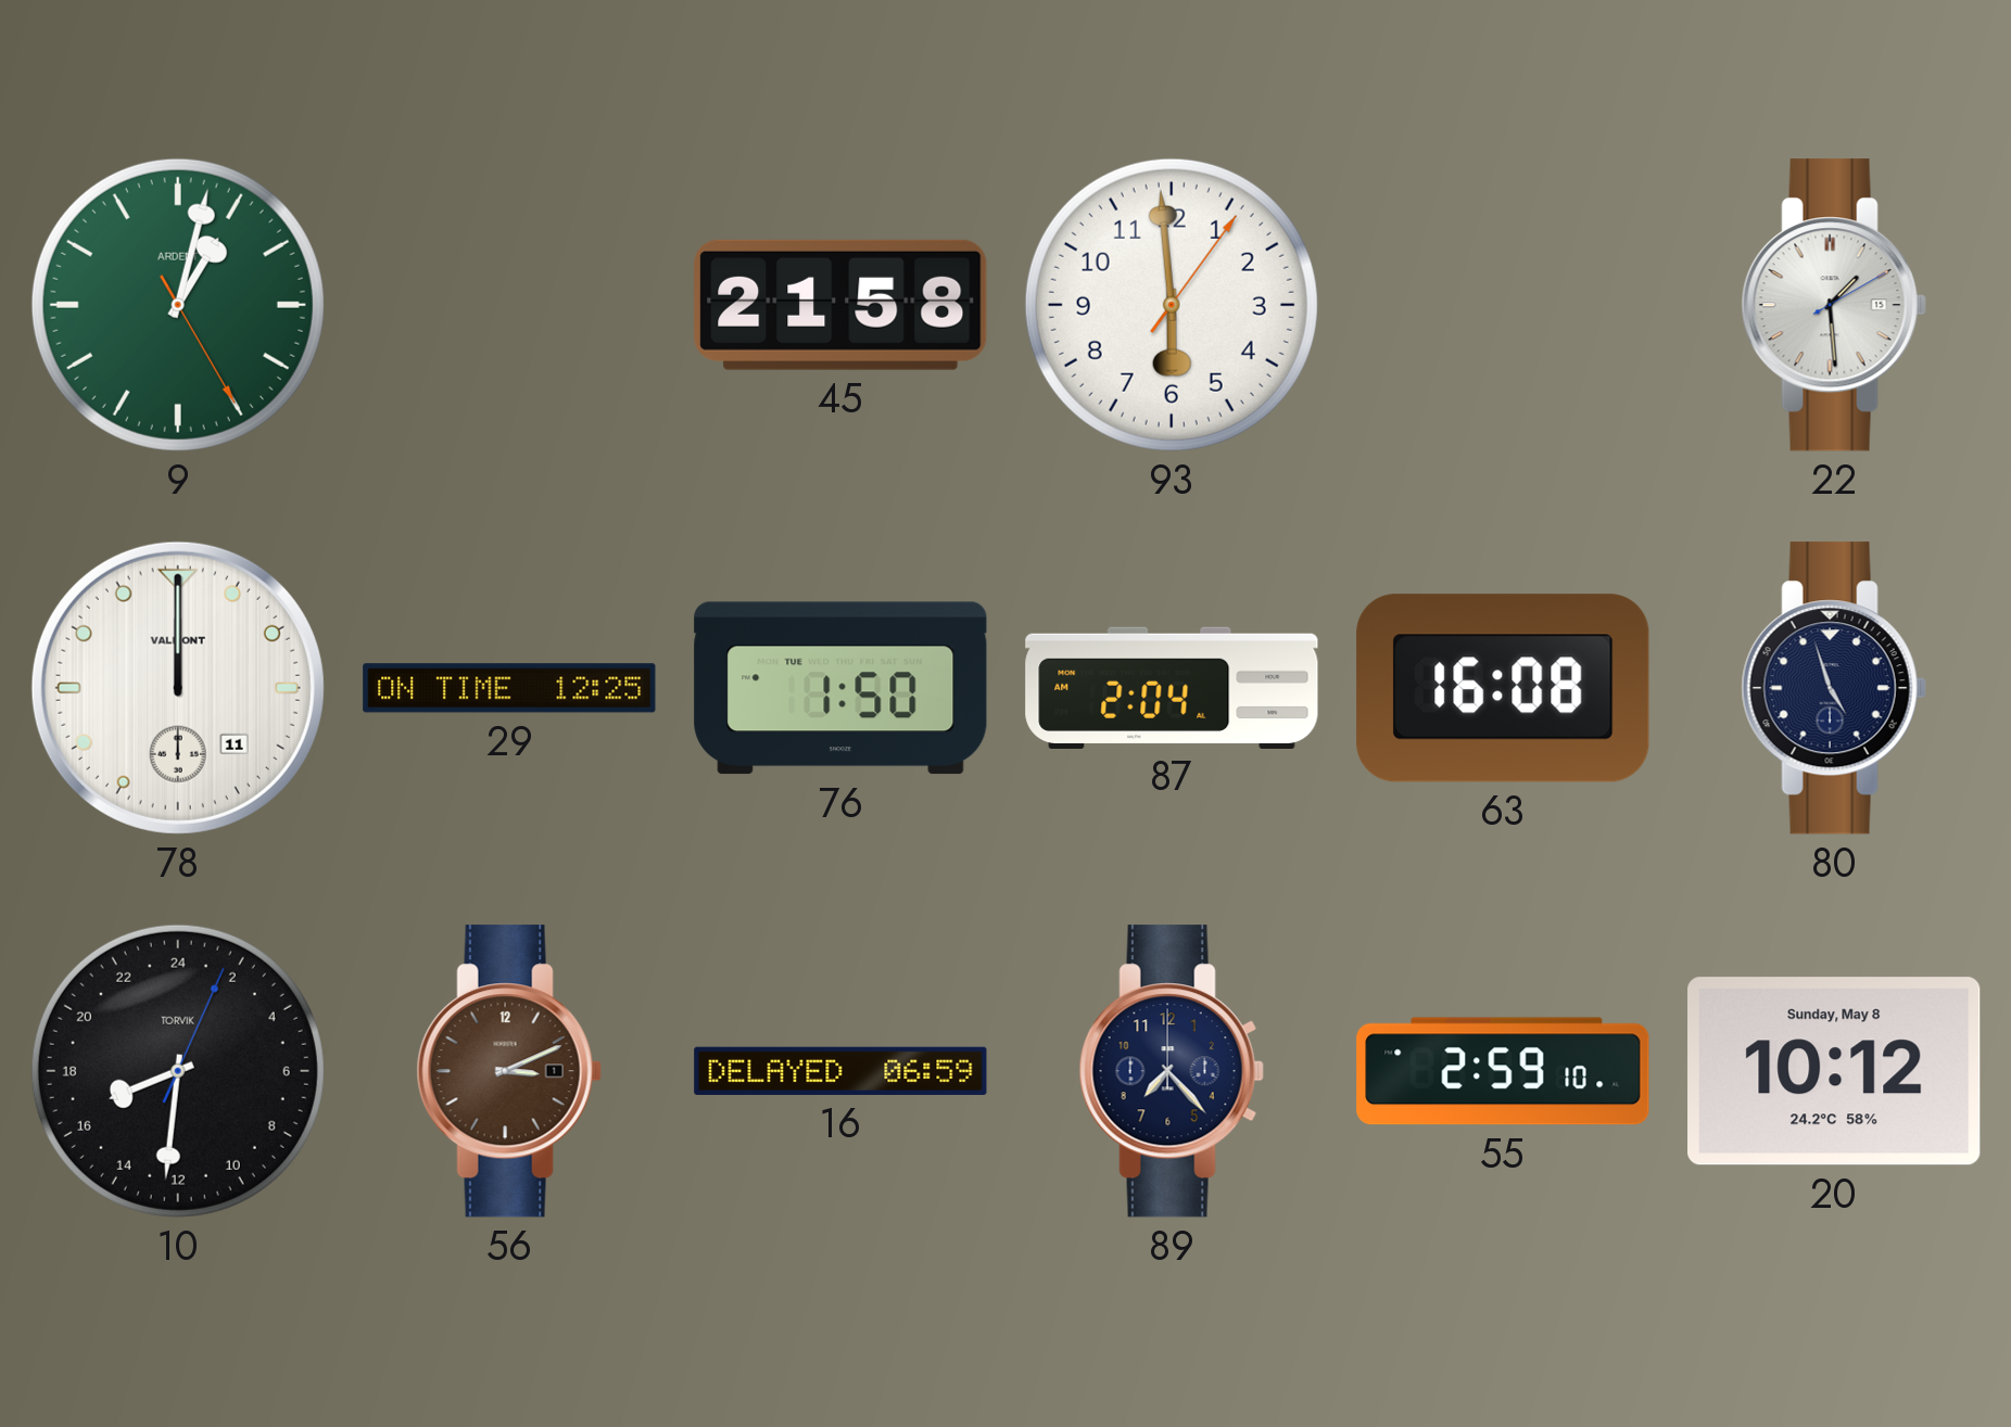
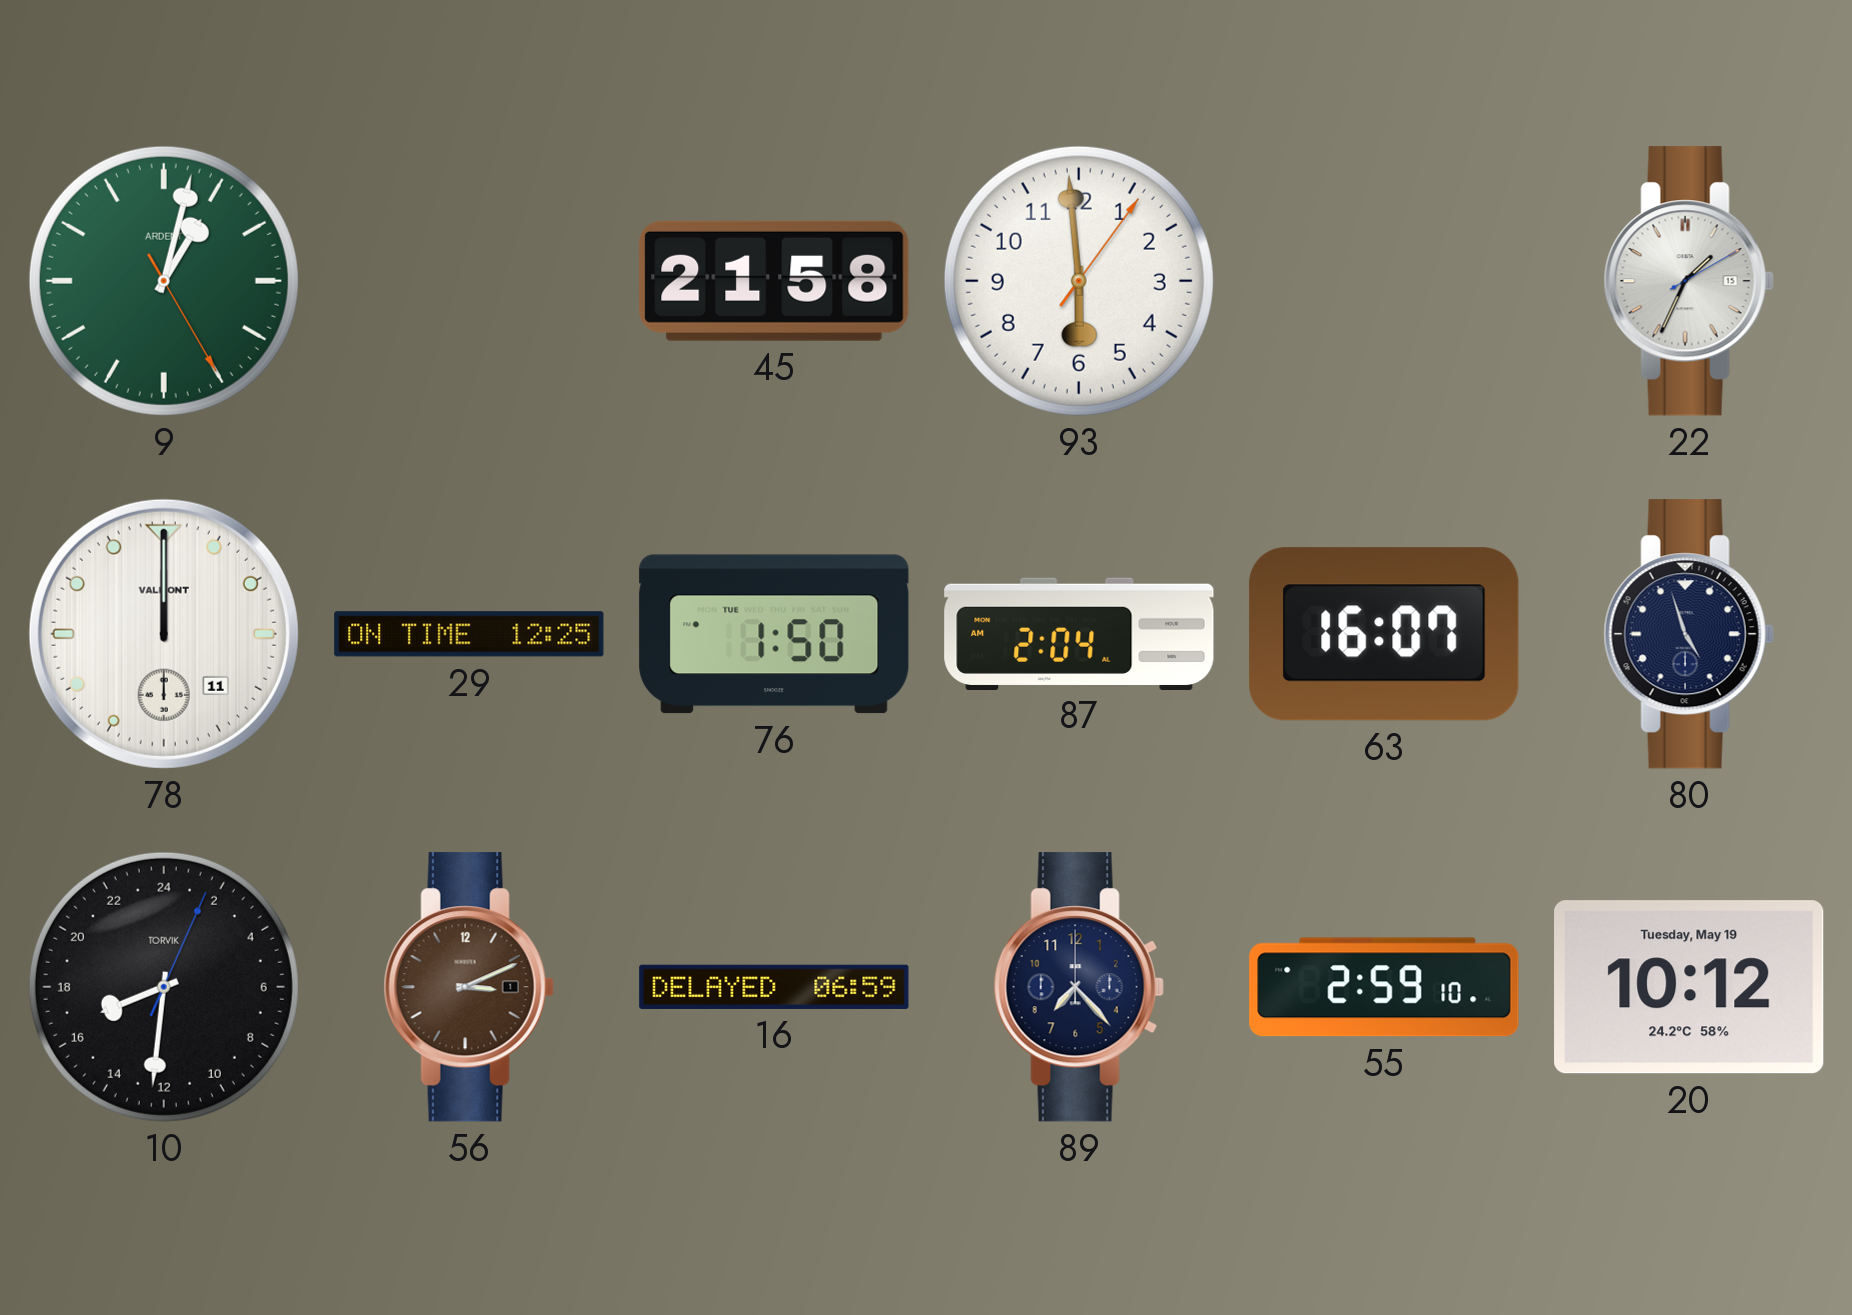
22: 1:29 -> 1:34
63: 16:08 -> 16:07
20 date: Sunday, May 8 -> Tuesday, May 19
